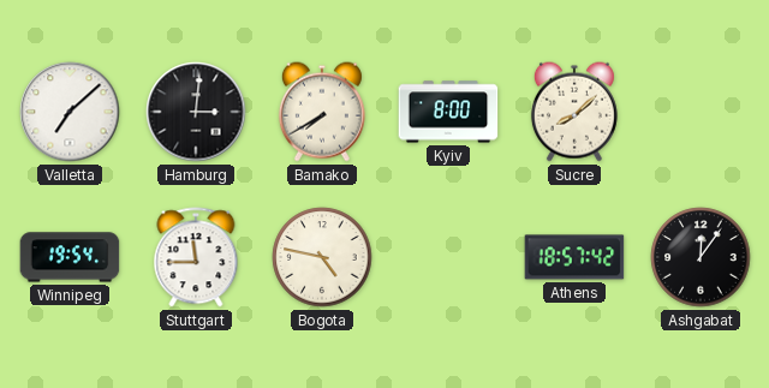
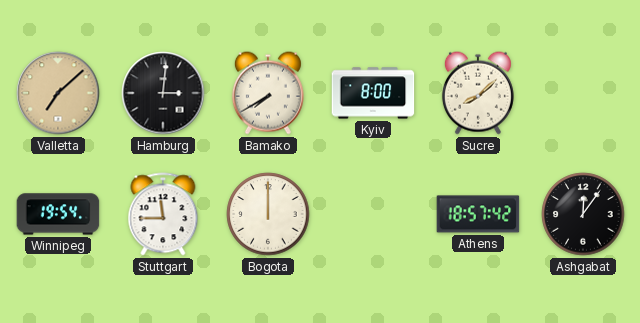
Valletta dial: white -> champagne
Bogota: 4:47 -> 12:00
